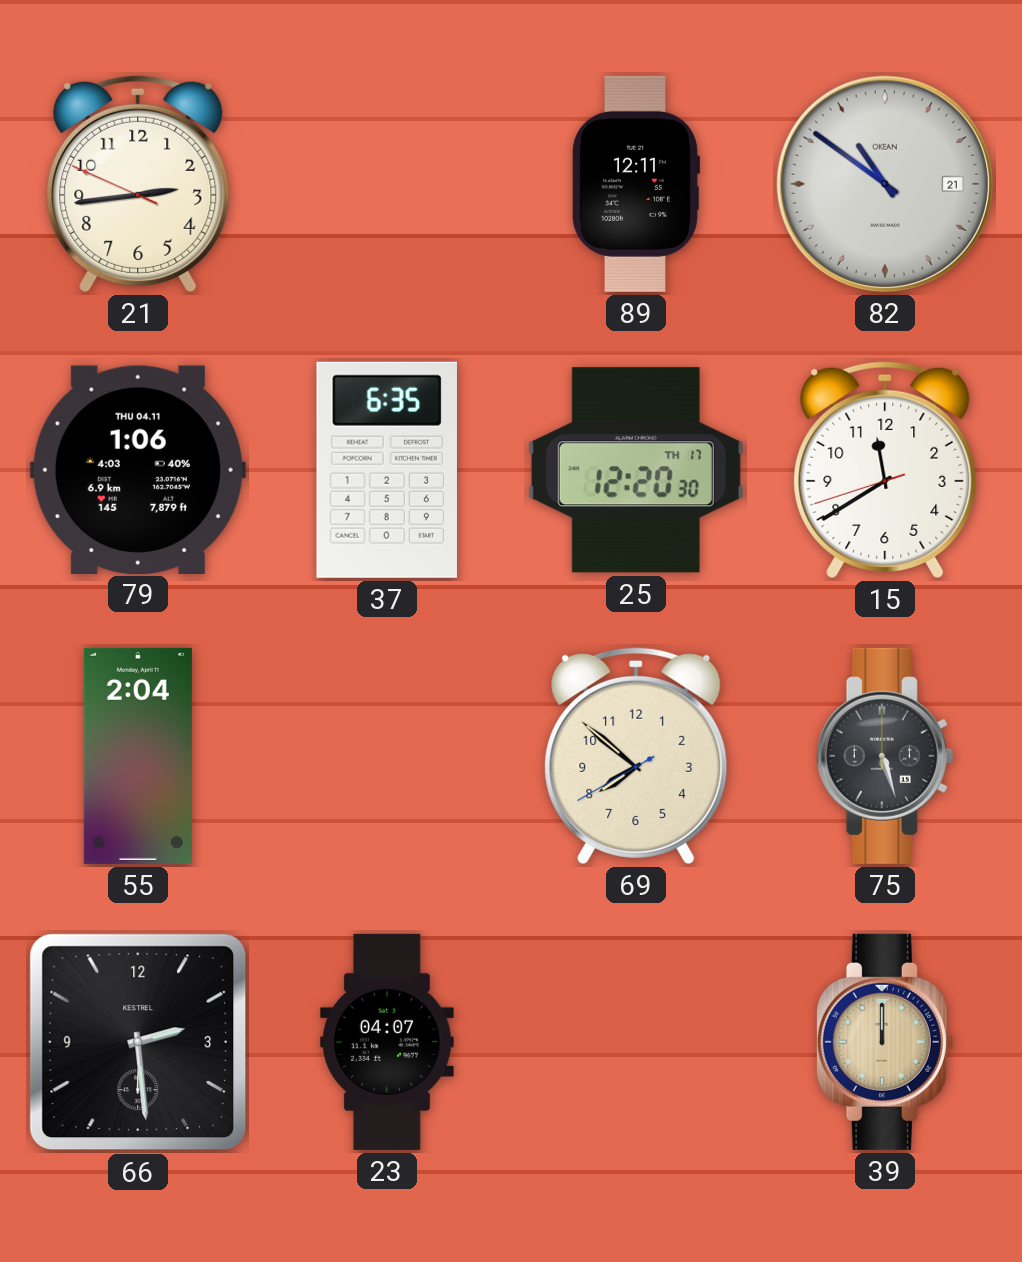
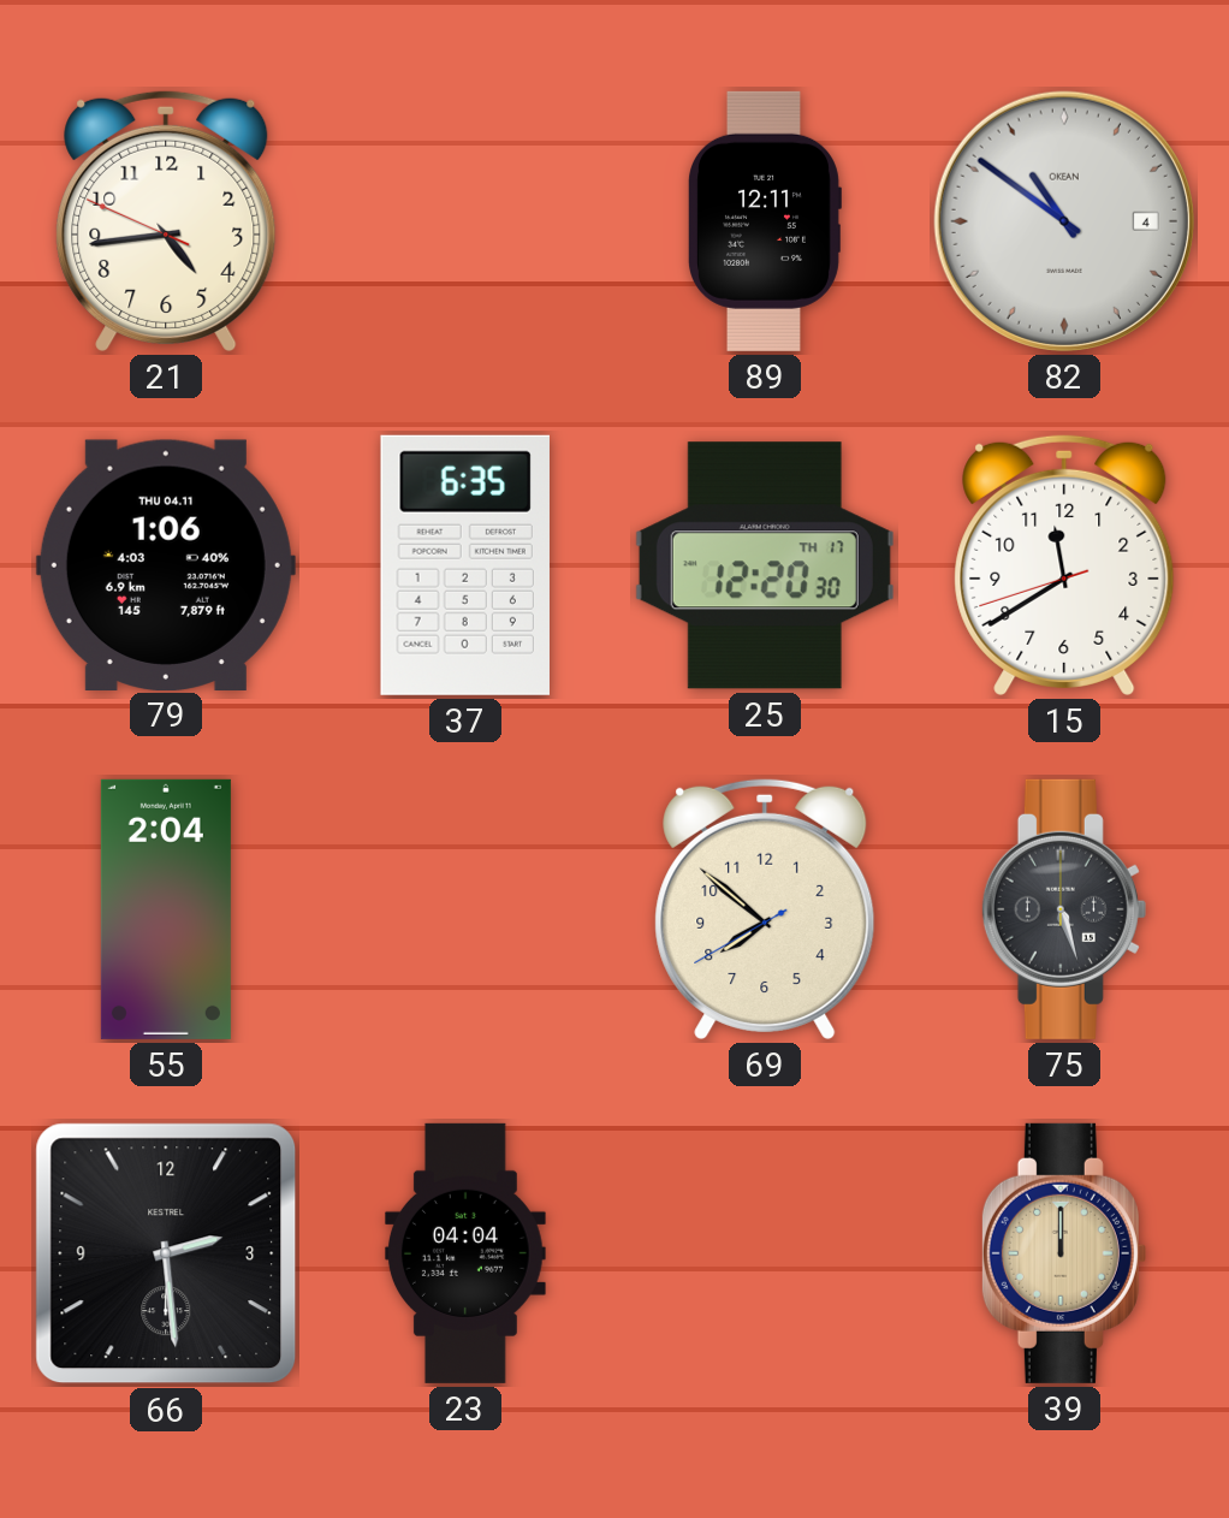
21: 2:43 -> 4:43
82 date: 21 -> 4
23: 04:07 -> 04:04
